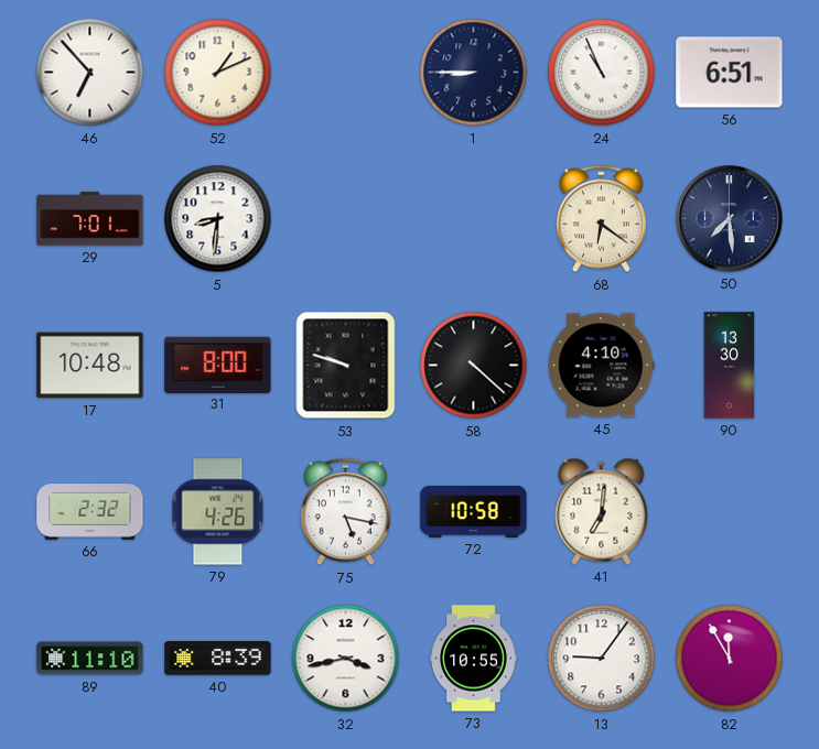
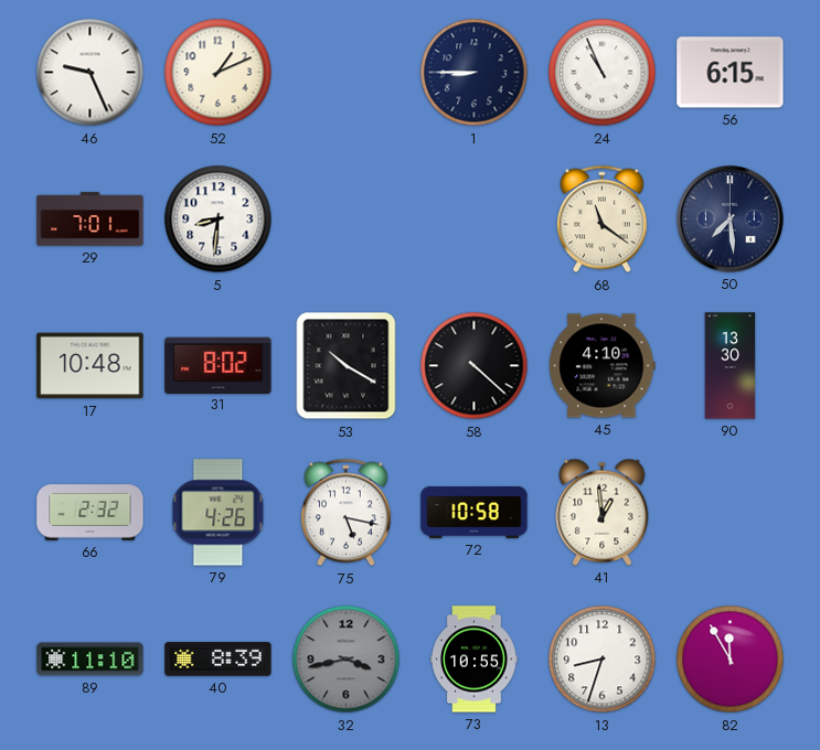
46: 6:53 -> 9:26
56: 6:51 -> 6:15
68: 6:21 -> 11:21
31: 8:00 -> 8:02
53: 9:48 -> 10:20
41: 7:01 -> 12:59
32 dial: white -> grey
13: 9:06 -> 8:33
